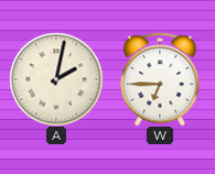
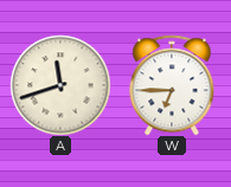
A: 2:02 -> 11:42
